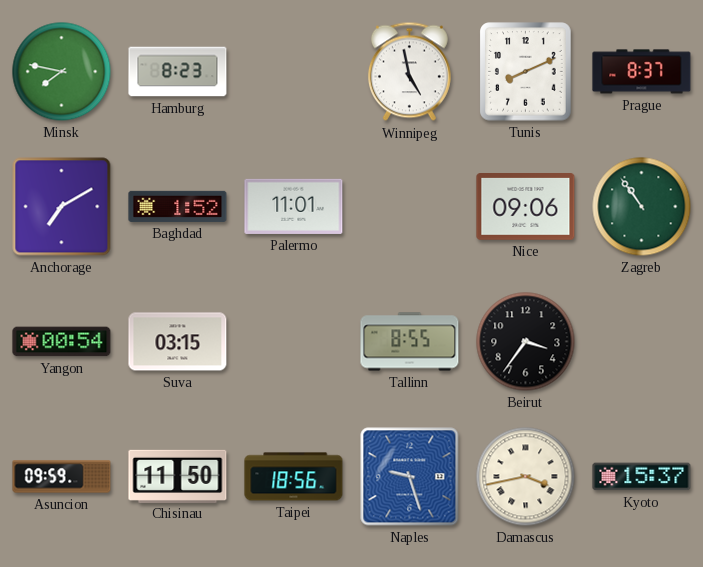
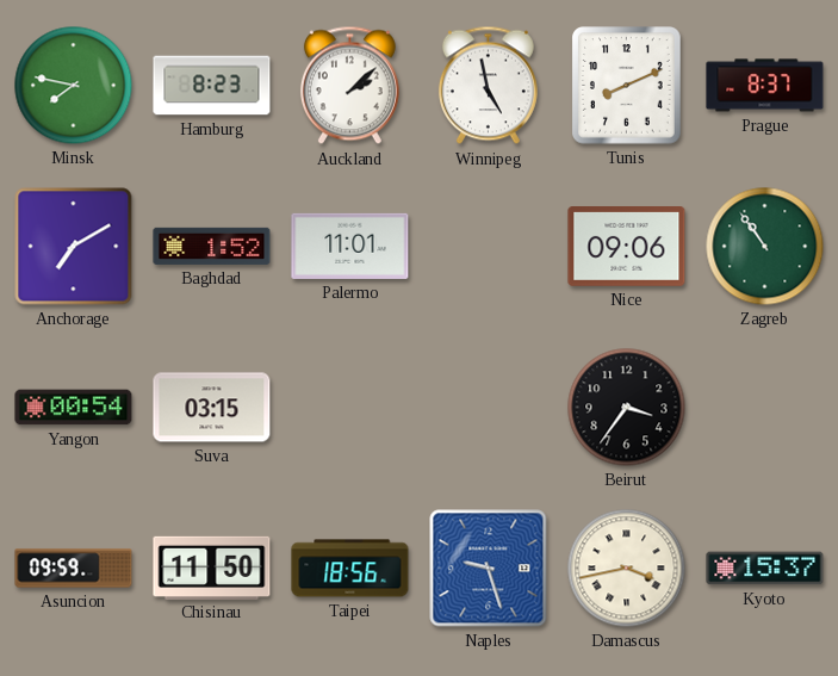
Auckland: none -> 2:08
Tallinn: 8:55 -> none
